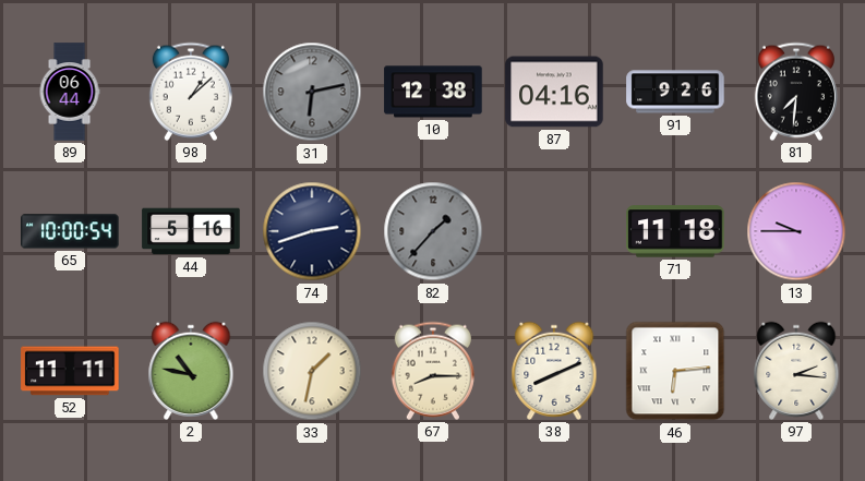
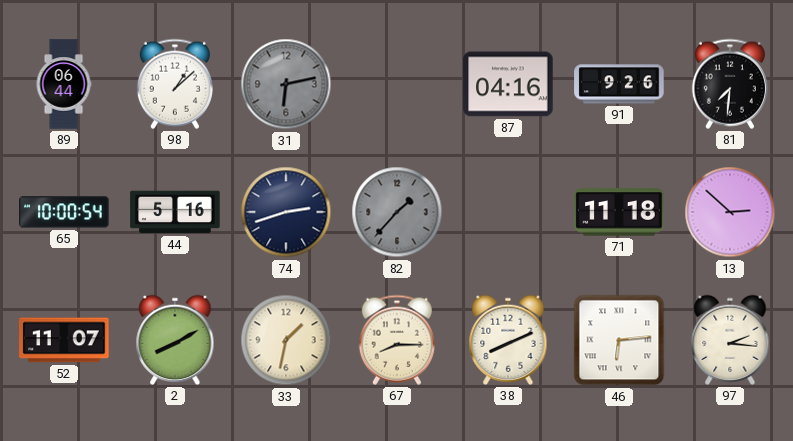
10: 12:38 -> none
13: 9:45 -> 2:52
52: 11:11 -> 11:07
2: 10:47 -> 8:10
